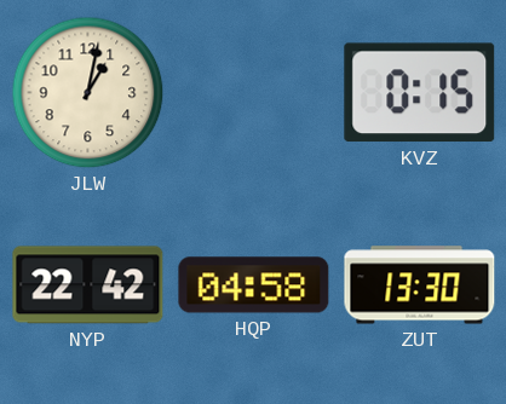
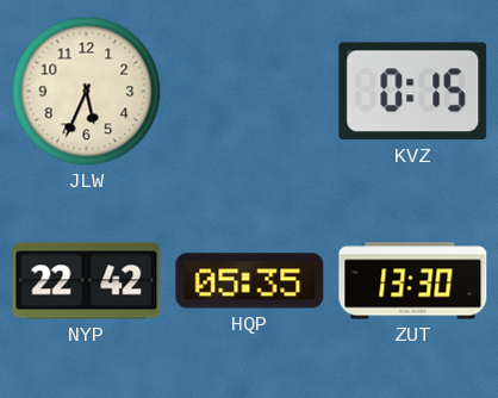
JLW: 1:02 -> 5:34
HQP: 04:58 -> 05:35
